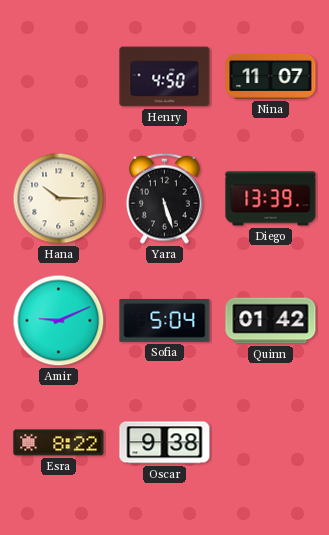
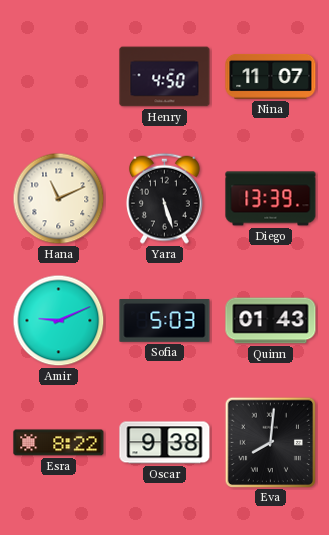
Hana: 10:15 -> 11:11
Sofia: 5:04 -> 5:03
Quinn: 01:42 -> 01:43
Eva: none -> 8:01
